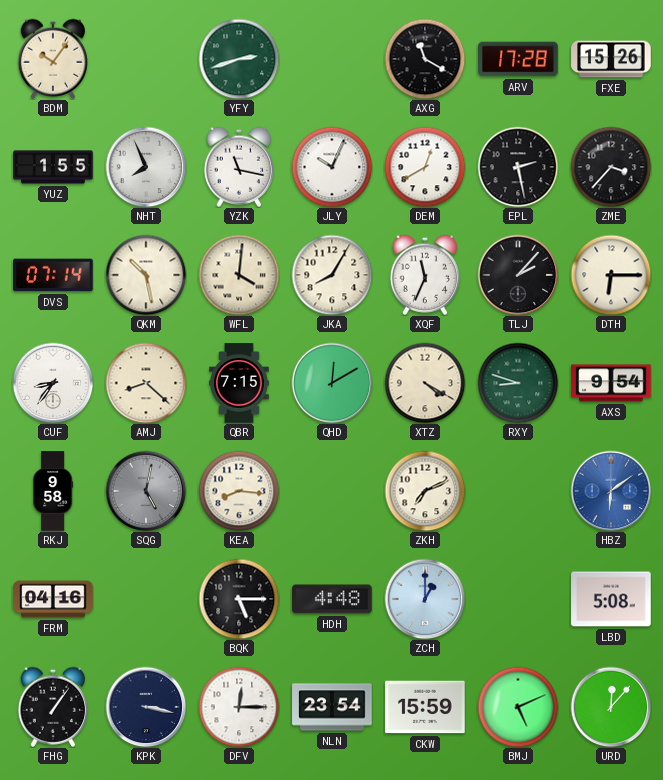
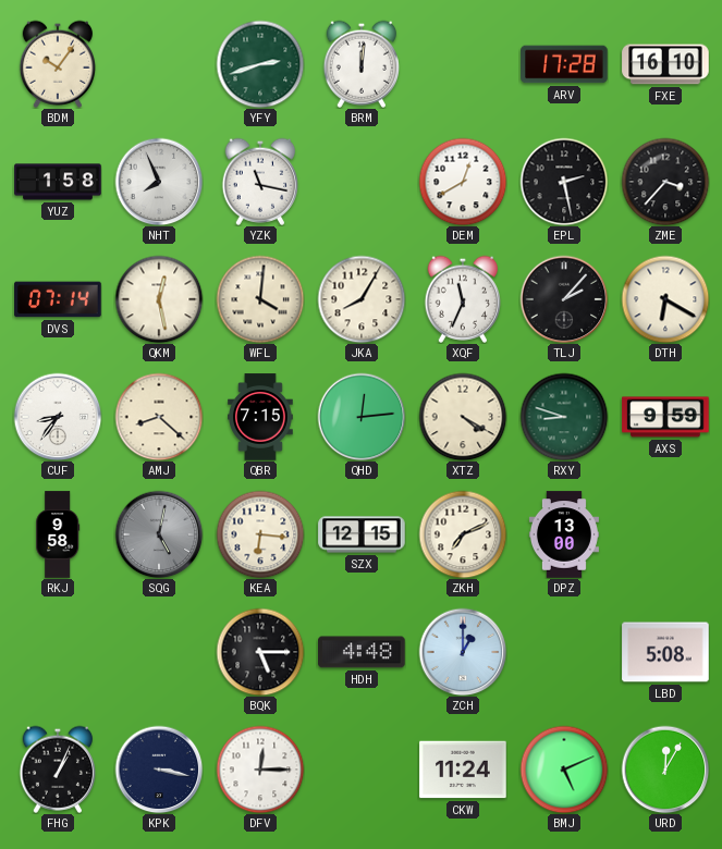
BRM: none -> 12:01
AXG: 11:20 -> none
FXE: 15:26 -> 16:10
YUZ: 1:55 -> 1:58
JLY: 10:04 -> none
QKM: 10:28 -> 12:28
DTH: 6:15 -> 6:20
QHD: 12:10 -> 12:14
AXS: 9:54 -> 9:59
KEA: 8:16 -> 6:16
SZX: none -> 12:15
DPZ: none -> 13:00
HBZ: 6:09 -> none
FRM: 04:16 -> none
FHG: 1:06 -> 1:04
NLN: 23:54 -> none
CKW: 15:59 -> 11:24
URD: 12:07 -> 12:05
